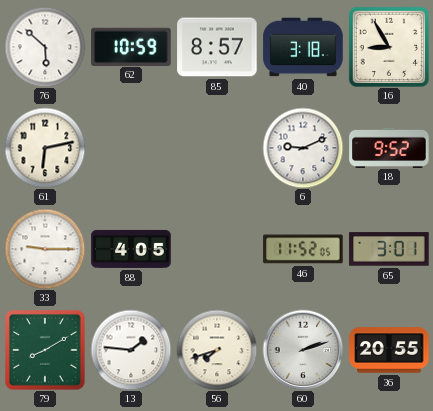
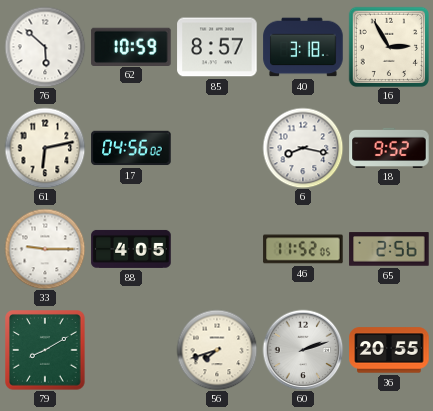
16: 8:55 -> 2:55
17: none -> 04:56
6: 9:11 -> 8:17
65: 3:01 -> 2:56
13: 1:46 -> none
